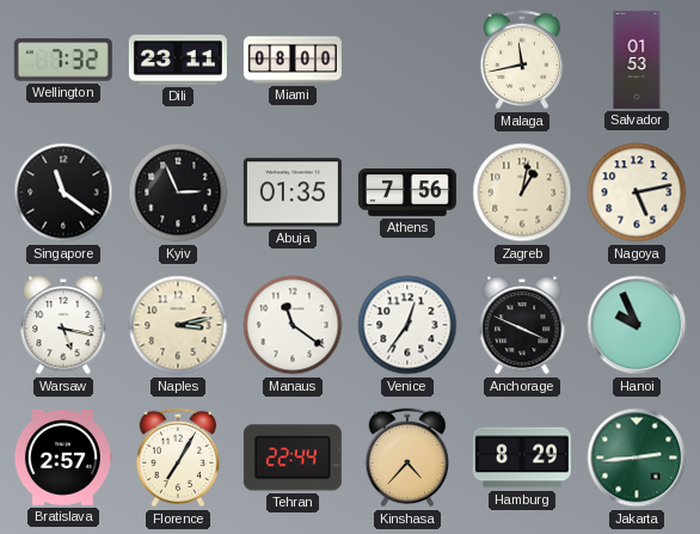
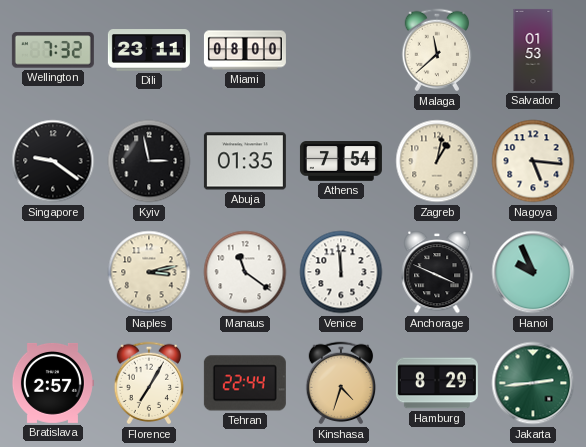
Malaga: 11:43 -> 11:38
Singapore: 11:21 -> 9:21
Kyiv: 2:56 -> 2:58
Athens: 7:56 -> 7:54
Nagoya: 5:13 -> 5:16
Warsaw: 5:17 -> none
Venice: 12:36 -> 11:59
Kinshasa: 4:37 -> 4:33
